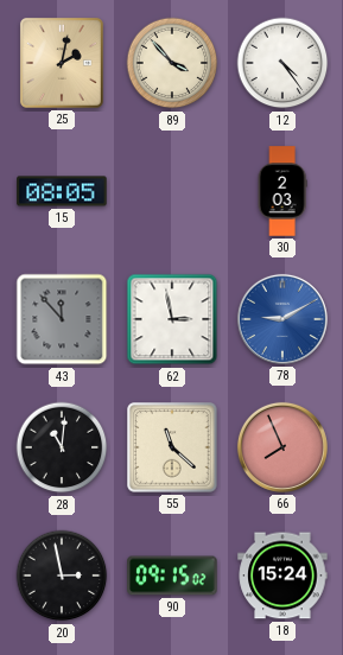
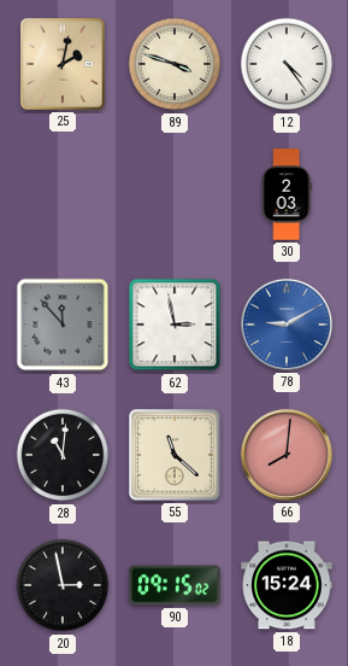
89: 3:53 -> 3:48
15: 08:05 -> none
66: 7:56 -> 8:01
